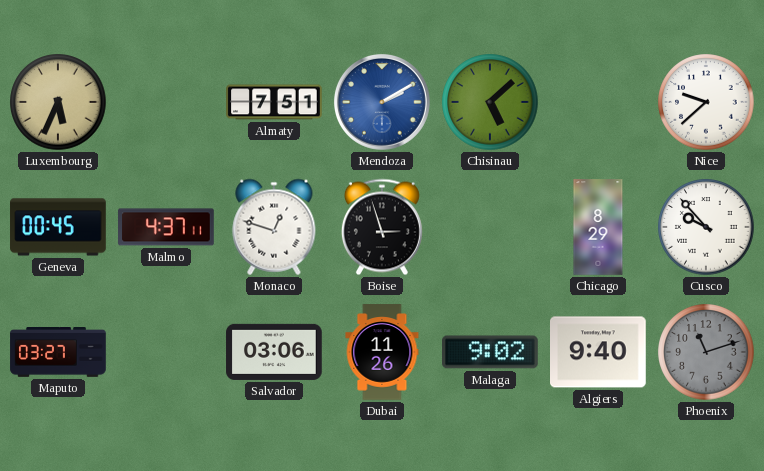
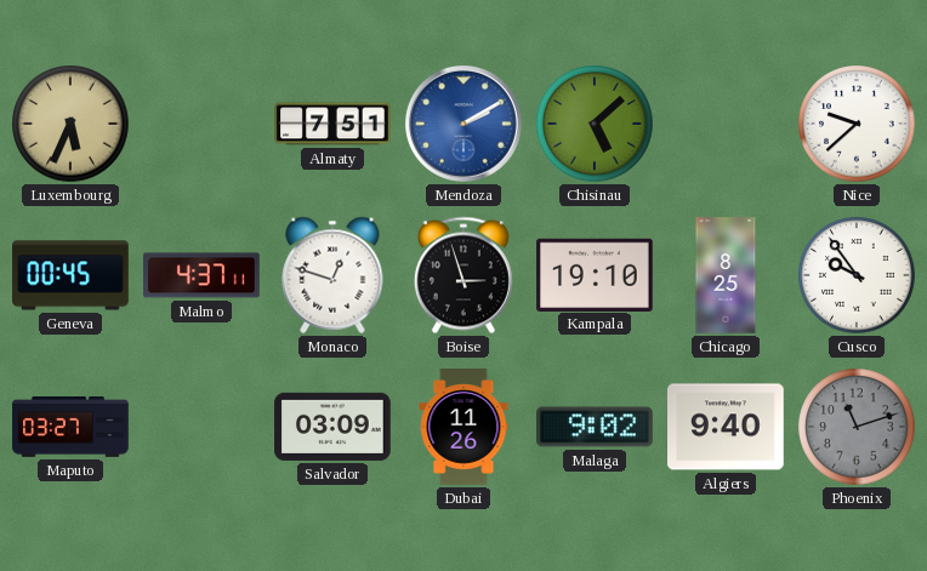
Kampala: none -> 19:10
Chicago: 8:29 -> 8:25
Cusco: 9:53 -> 9:54
Salvador: 03:06 -> 03:09
